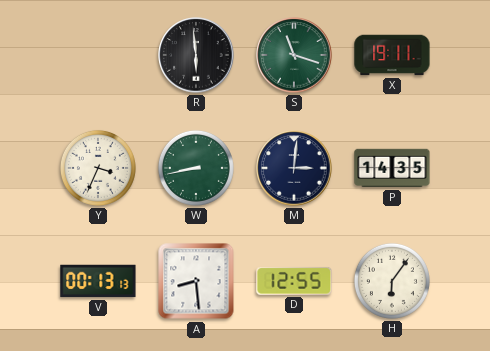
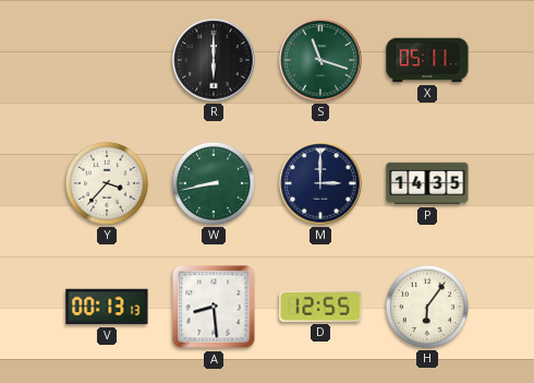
R: 5:59 -> 6:00
X: 19:11 -> 05:11
Y: 3:34 -> 3:37
M: 3:01 -> 3:00
